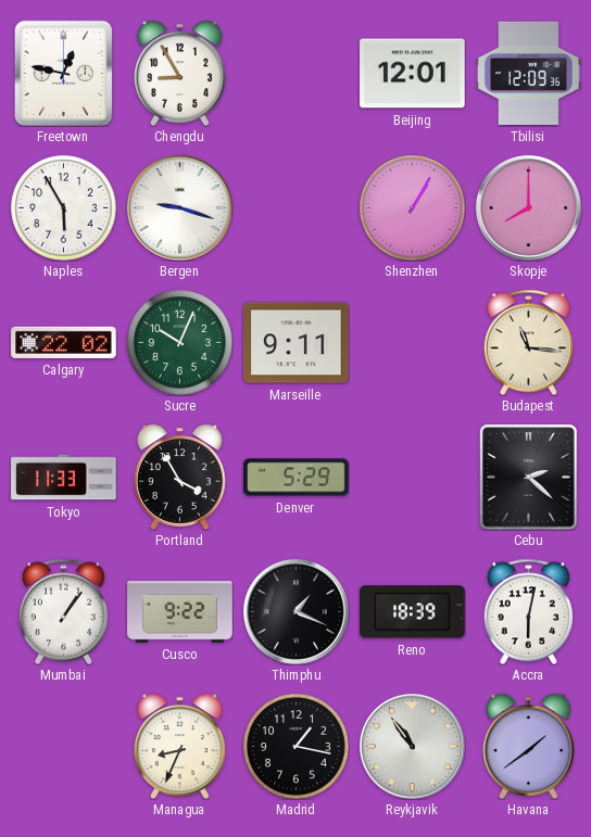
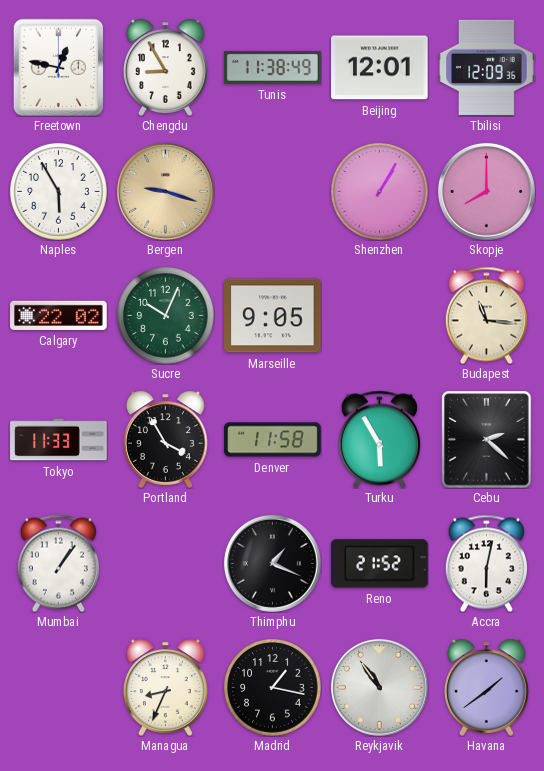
Tunis: none -> 11:38
Bergen dial: white -> champagne
Marseille: 9:11 -> 9:05
Denver: 5:29 -> 11:58
Turku: none -> 5:55
Cusco: 9:22 -> none
Reno: 18:39 -> 21:52
